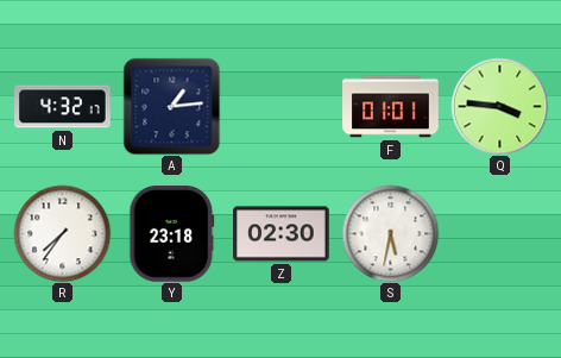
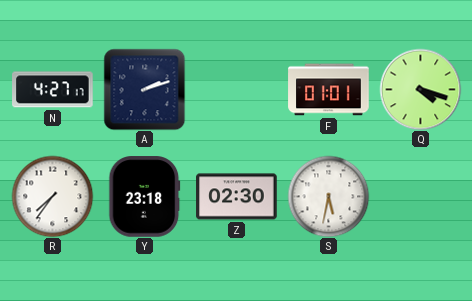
N: 4:32 -> 4:27
A: 1:14 -> 2:12
Q: 3:46 -> 4:18
